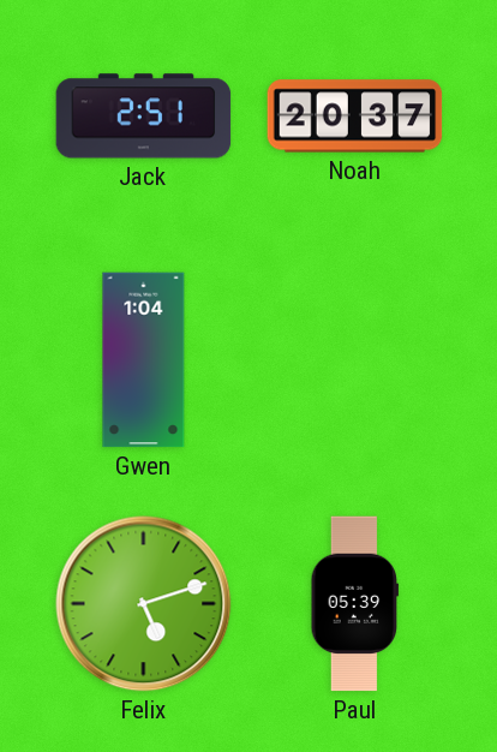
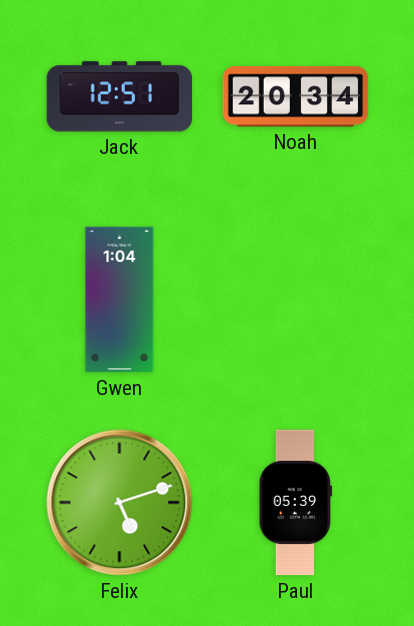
Jack: 2:51 -> 12:51
Noah: 20:37 -> 20:34
